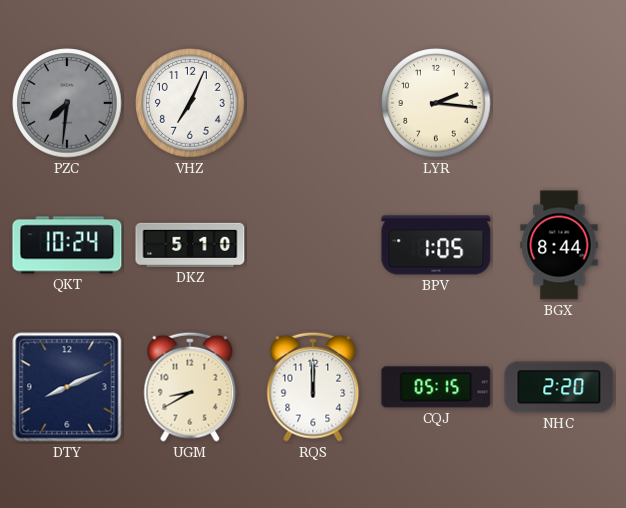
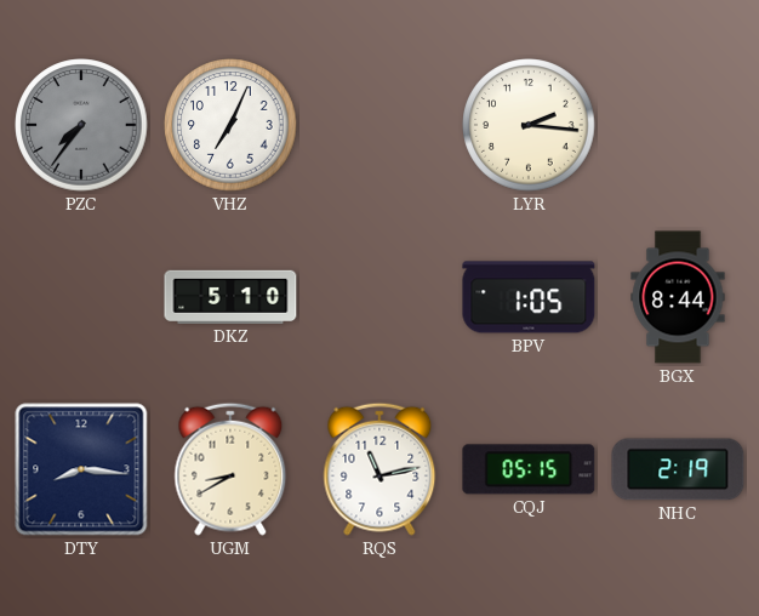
PZC: 7:31 -> 7:36
QKT: 10:24 -> none
DTY: 8:11 -> 8:16
RQS: 12:00 -> 11:13
NHC: 2:20 -> 2:19
